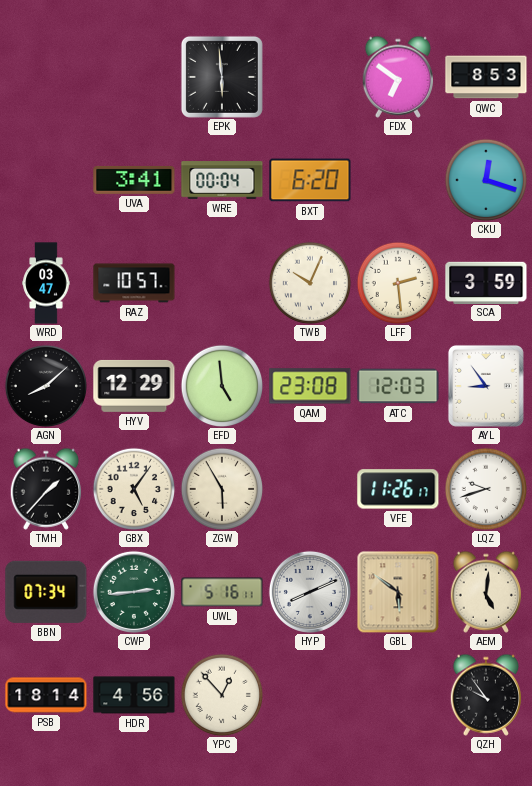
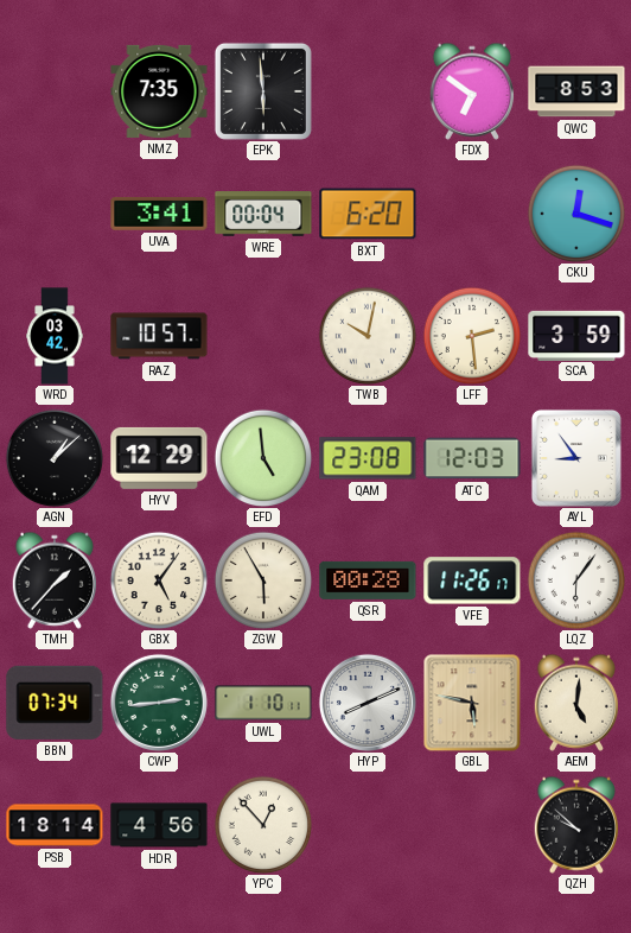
NMZ: none -> 7:35
WRD: 03:47 -> 03:42
TWB: 10:04 -> 10:02
AGN: 8:08 -> 1:08
QSR: none -> 00:28
LQZ: 9:42 -> 6:06
UWL: 5:16 -> 1:10
GBL: 5:51 -> 5:47
QZH: 9:54 -> 9:52
